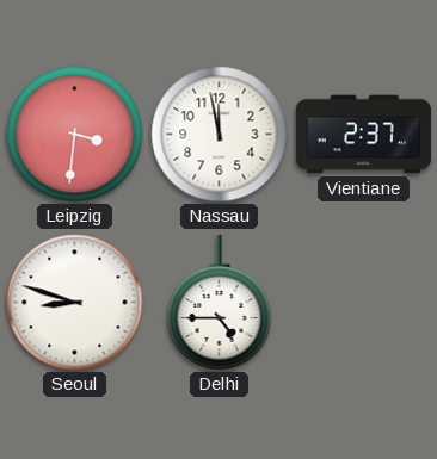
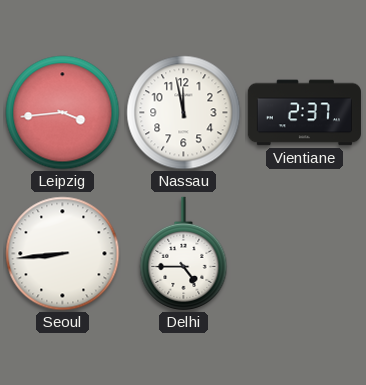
Leipzig: 3:31 -> 3:44
Seoul: 8:48 -> 8:44
